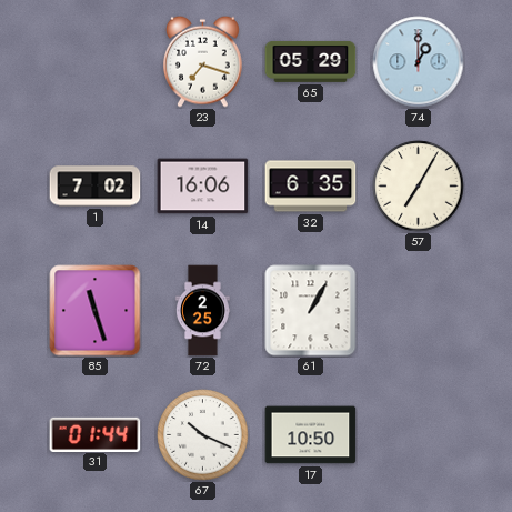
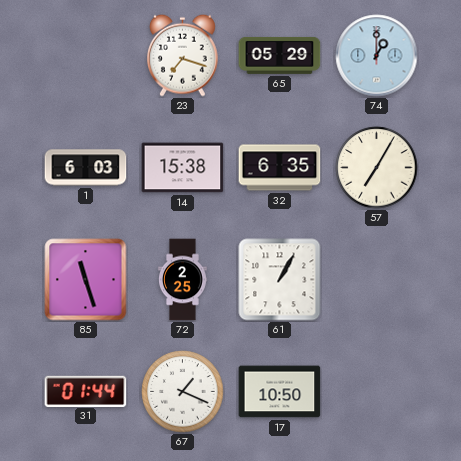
1: 7:02 -> 6:03
14: 16:06 -> 15:38
67: 10:19 -> 1:19
